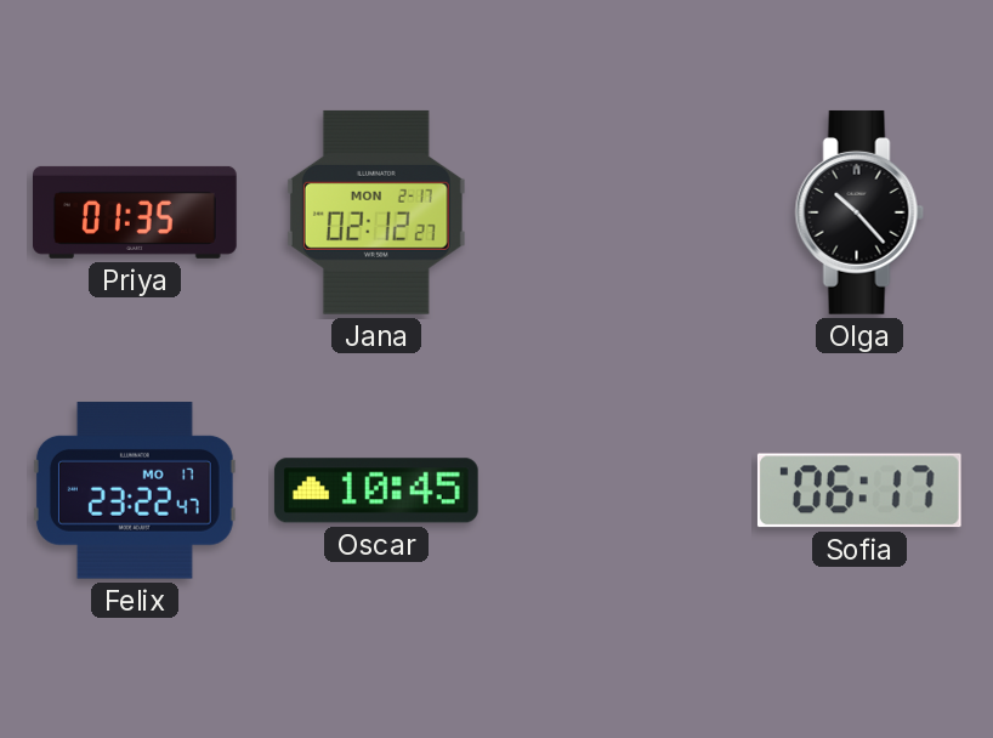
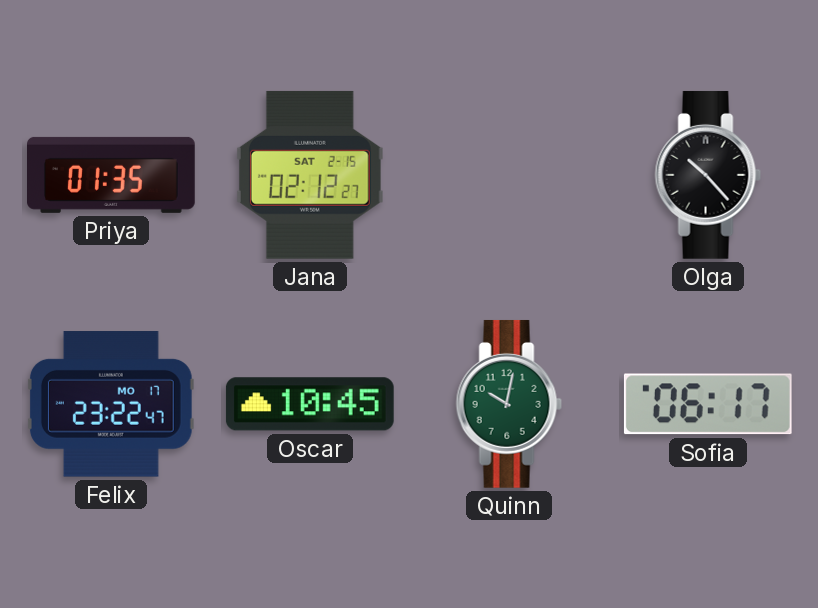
Jana date: MON 2-17 -> SAT 2-15
Quinn: none -> 10:02
